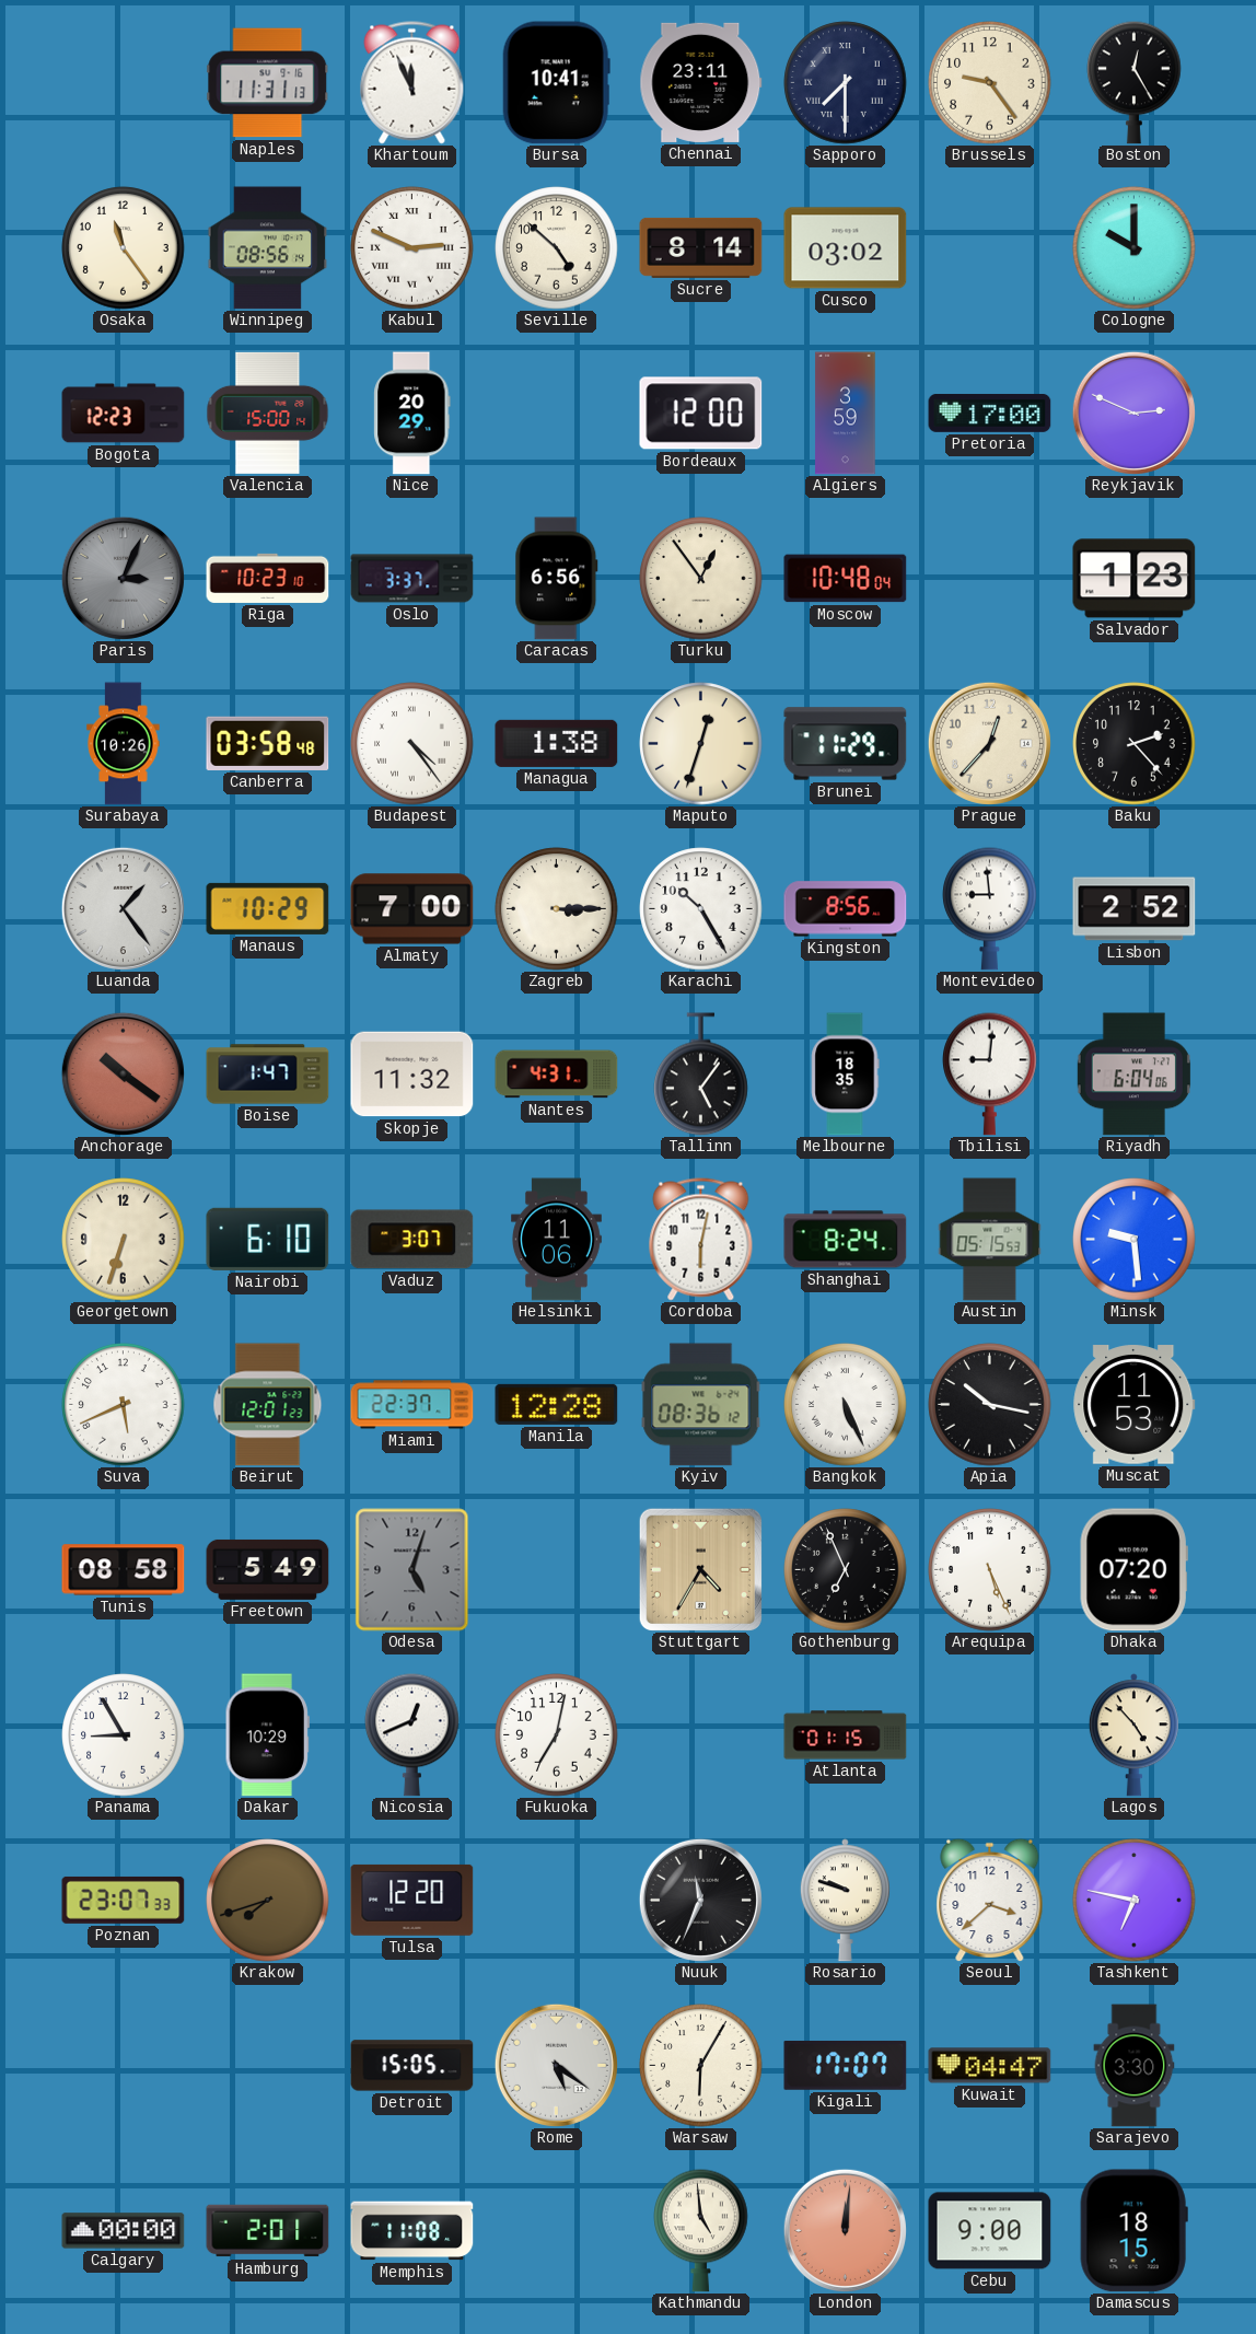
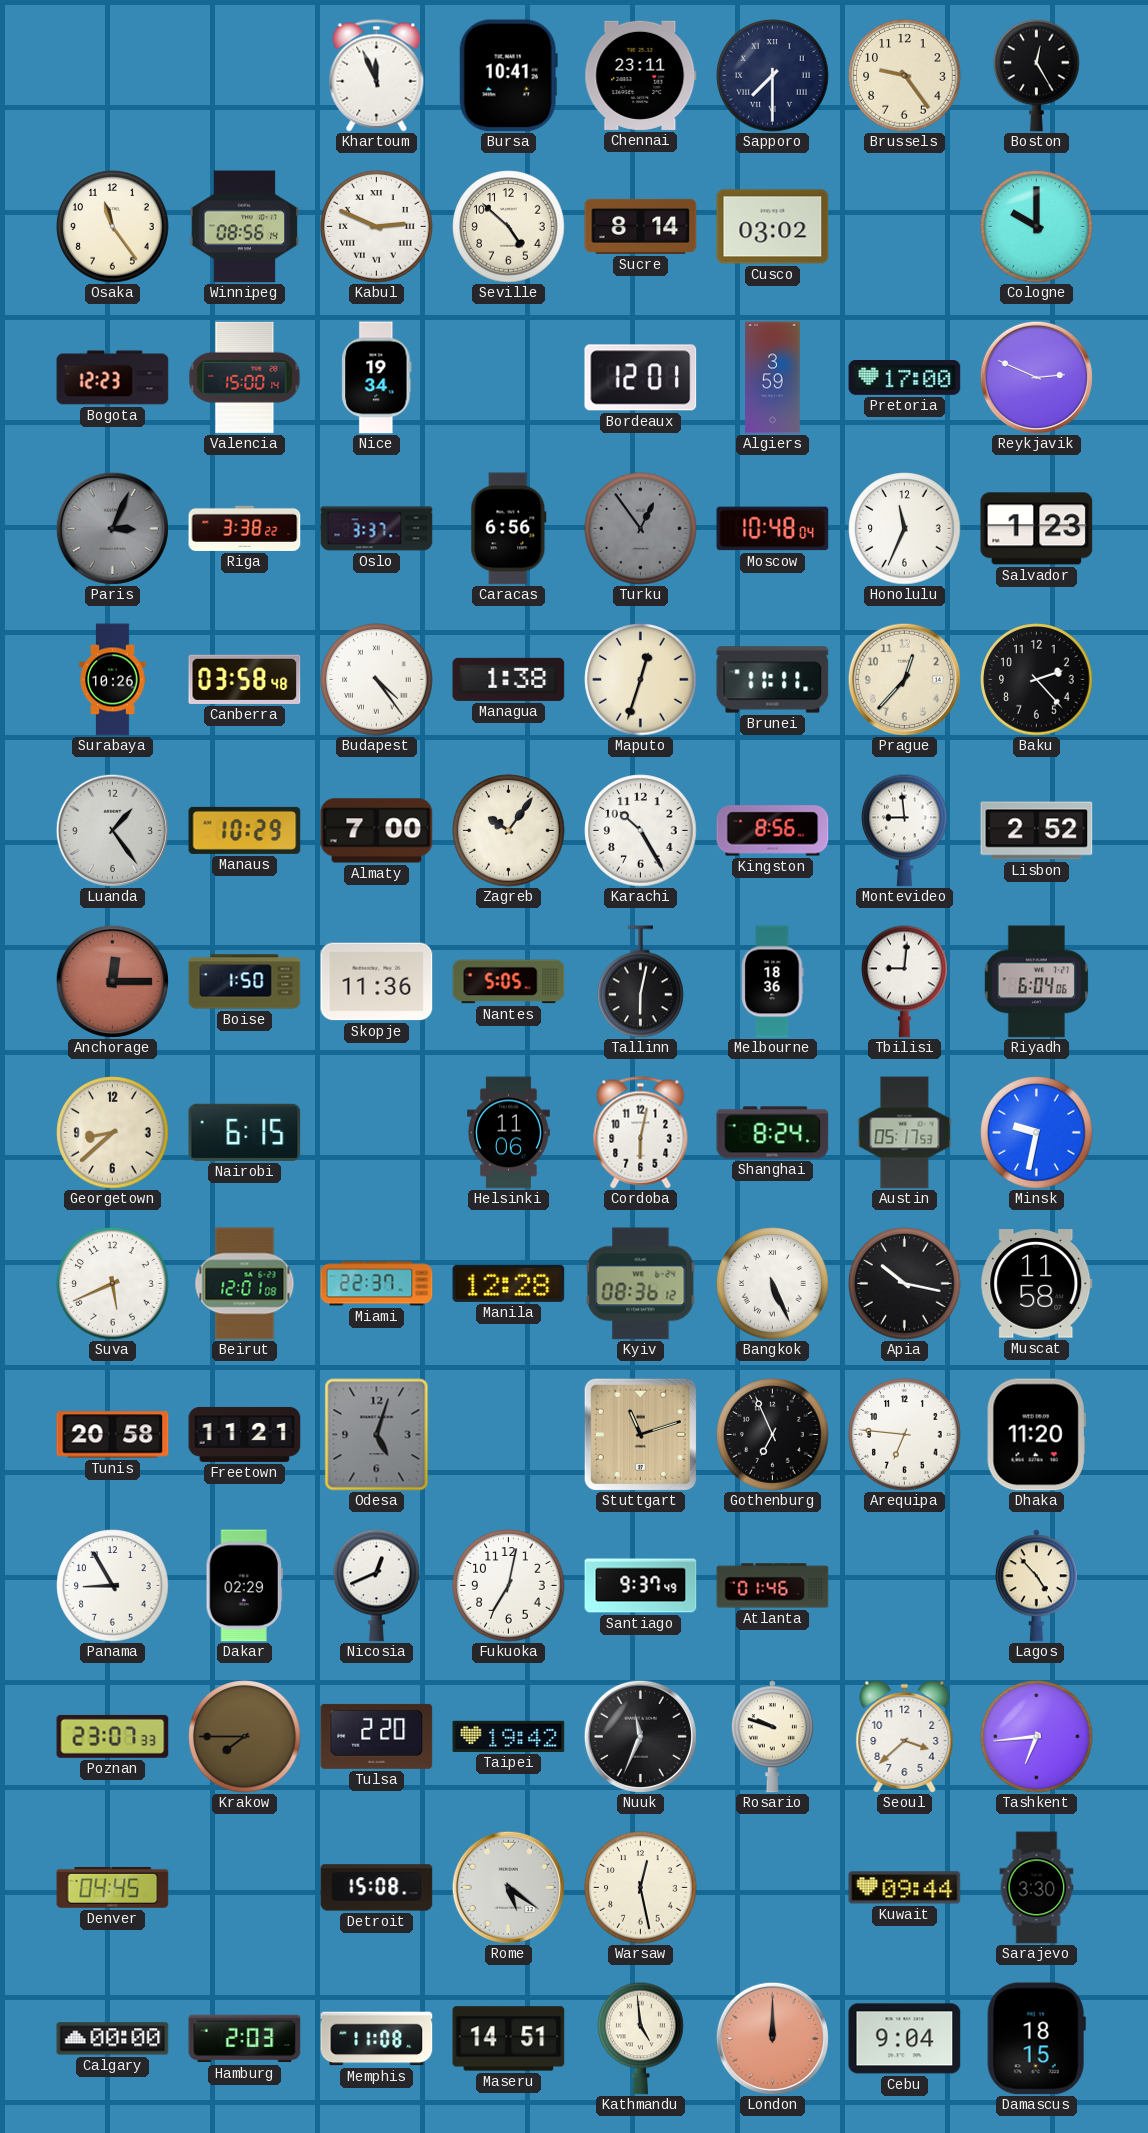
Naples: 11:31 -> none
Nice: 20:29 -> 19:34
Bordeaux: 12:00 -> 12:01
Riga: 10:23 -> 3:38
Turku dial: cream -> grey
Honolulu: none -> 11:34
Brunei: 11:29 -> 11:11
Zagreb: 3:15 -> 10:06
Anchorage: 10:21 -> 12:15
Boise: 1:47 -> 1:50
Skopje: 11:32 -> 11:36
Nantes: 4:31 -> 5:05
Tallinn: 5:06 -> 6:02
Melbourne: 18:35 -> 18:36
Georgetown: 6:33 -> 8:38
Nairobi: 6:10 -> 6:15
Vaduz: 3:07 -> none
Austin: 05:15 -> 05:17
Minsk: 9:29 -> 9:32
Beirut: 12:01:23 -> 12:01:08
Muscat: 11:53 -> 11:58
Tunis: 08:58 -> 20:58
Freetown: 5:49 -> 11:21
Stuttgart: 4:35 -> 11:12
Arequipa: 5:26 -> 6:46
Dhaka: 07:20 -> 11:20
Dakar: 10:29 -> 02:29
Santiago: none -> 9:37
Atlanta: 01:15 -> 01:46
Krakow: 7:42 -> 7:45
Tulsa: 12:20 -> 2:20
Taipei: none -> 19:42
Tashkent: 6:47 -> 6:44
Denver: none -> 04:45
Detroit: 15:05 -> 15:08
Warsaw: 6:05 -> 12:28
Kigali: 17:07 -> none
Kuwait: 04:47 -> 09:44
Hamburg: 2:01 -> 2:03
Maseru: none -> 14:51
London: 12:01 -> 12:00
Cebu: 9:00 -> 9:04
